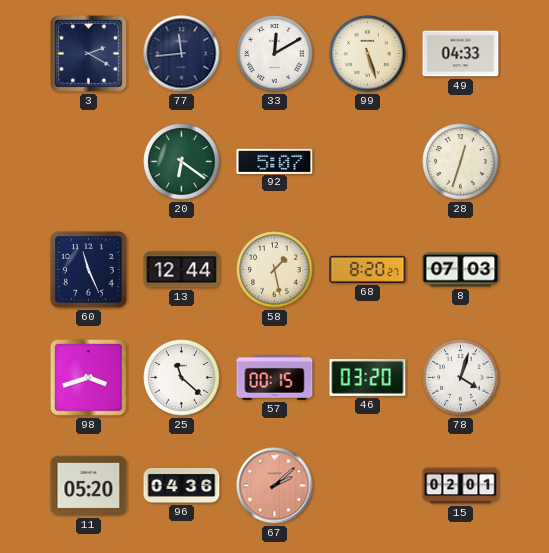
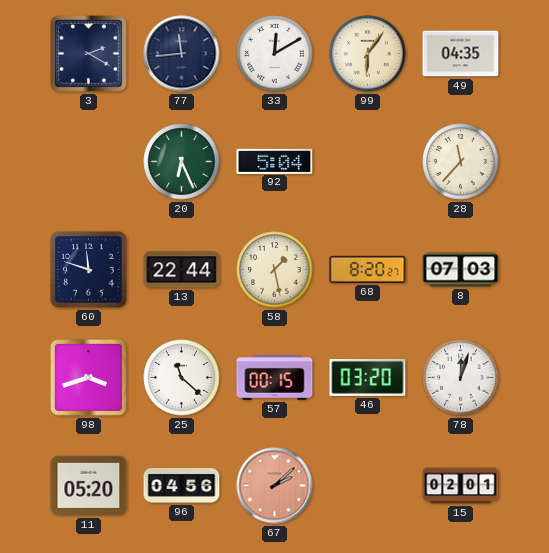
99: 5:27 -> 6:06
49: 04:33 -> 04:35
20: 6:21 -> 6:26
92: 5:07 -> 5:04
28: 12:33 -> 11:37
60: 11:26 -> 11:48
13: 12:44 -> 22:44
78: 4:03 -> 12:03
96: 04:36 -> 04:56
